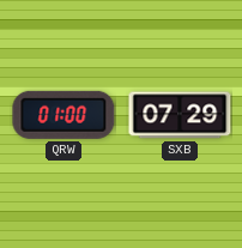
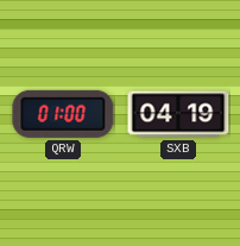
SXB: 07:29 -> 04:19
